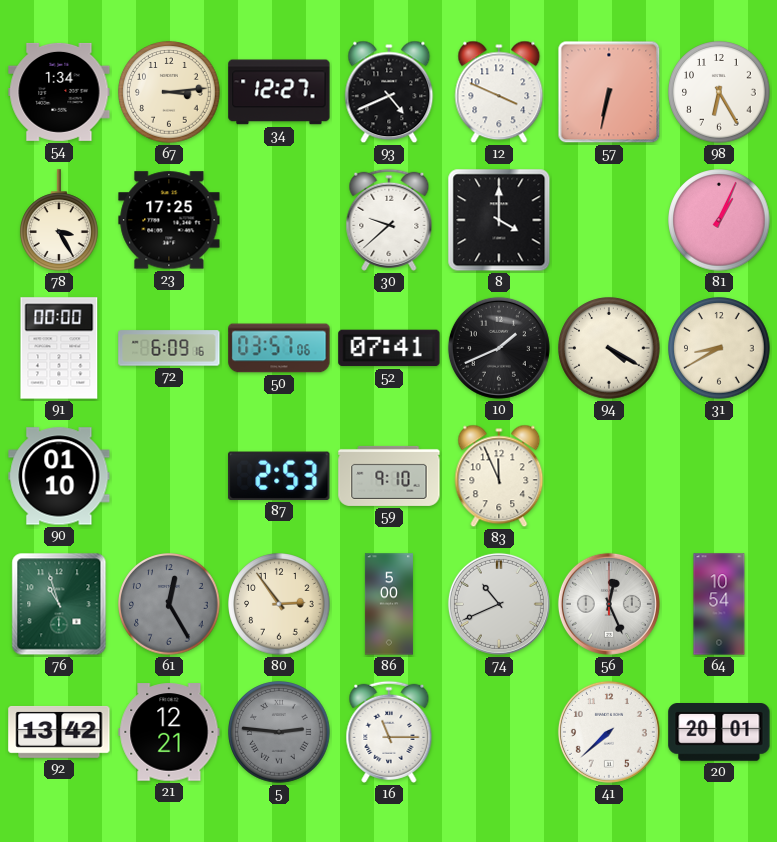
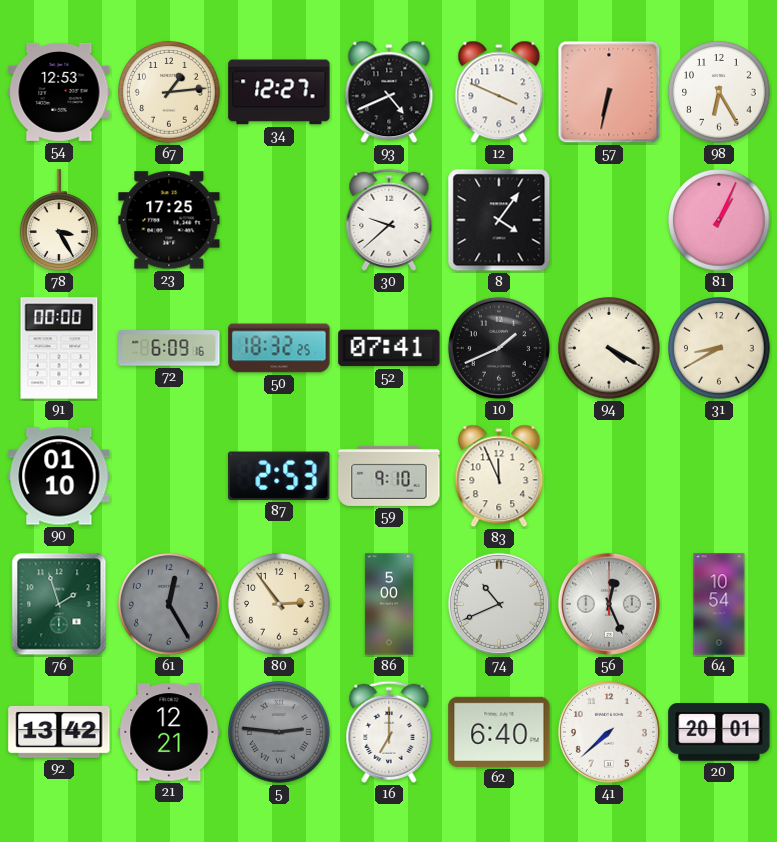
54: 1:34 -> 12:53
67: 3:14 -> 1:14
8: 4:00 -> 4:06
50: 03:57 -> 18:32
76: 10:57 -> 1:57
16: 11:15 -> 7:00
62: none -> 6:40
